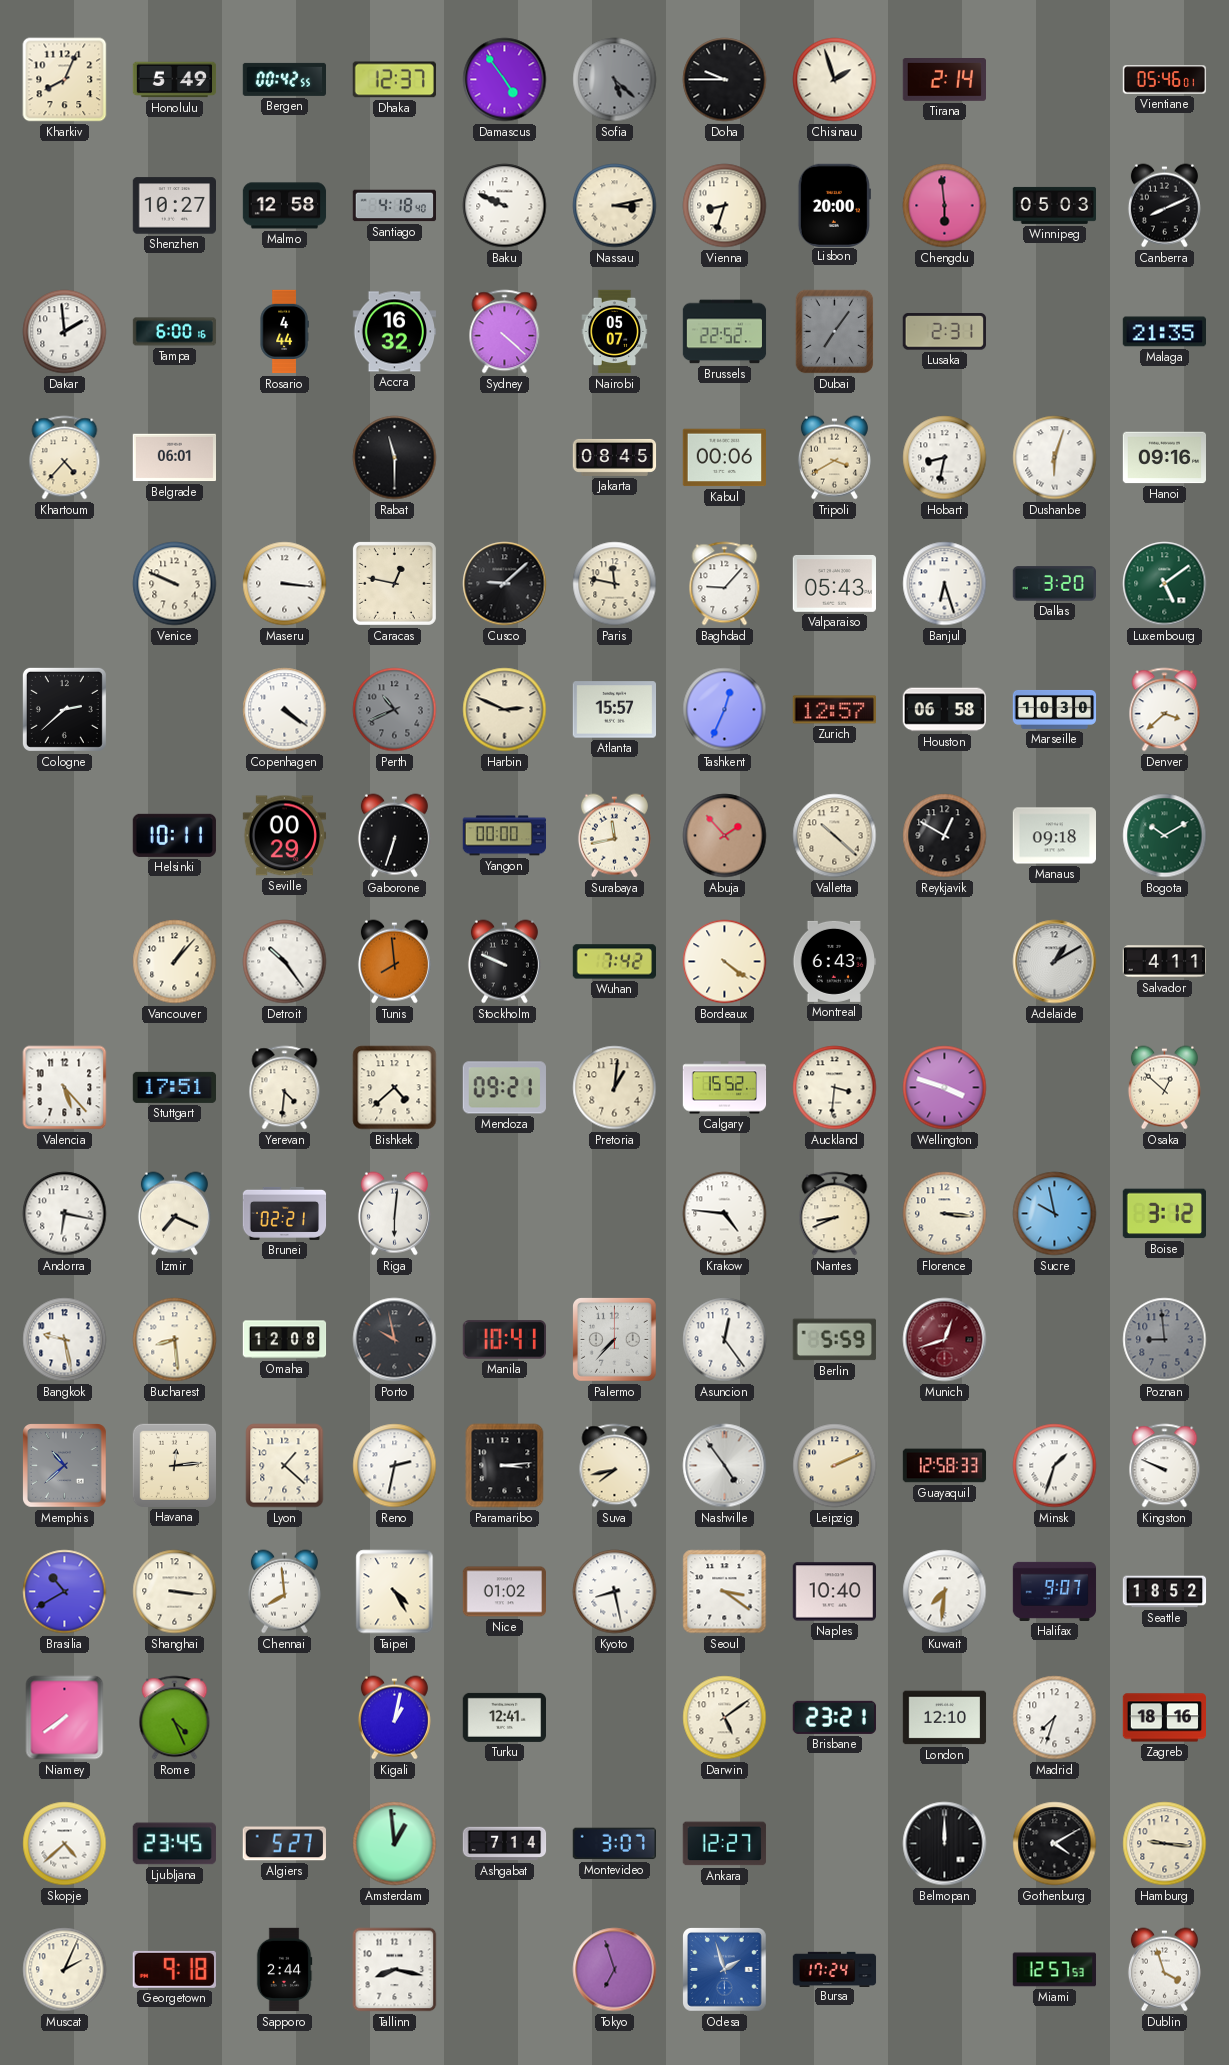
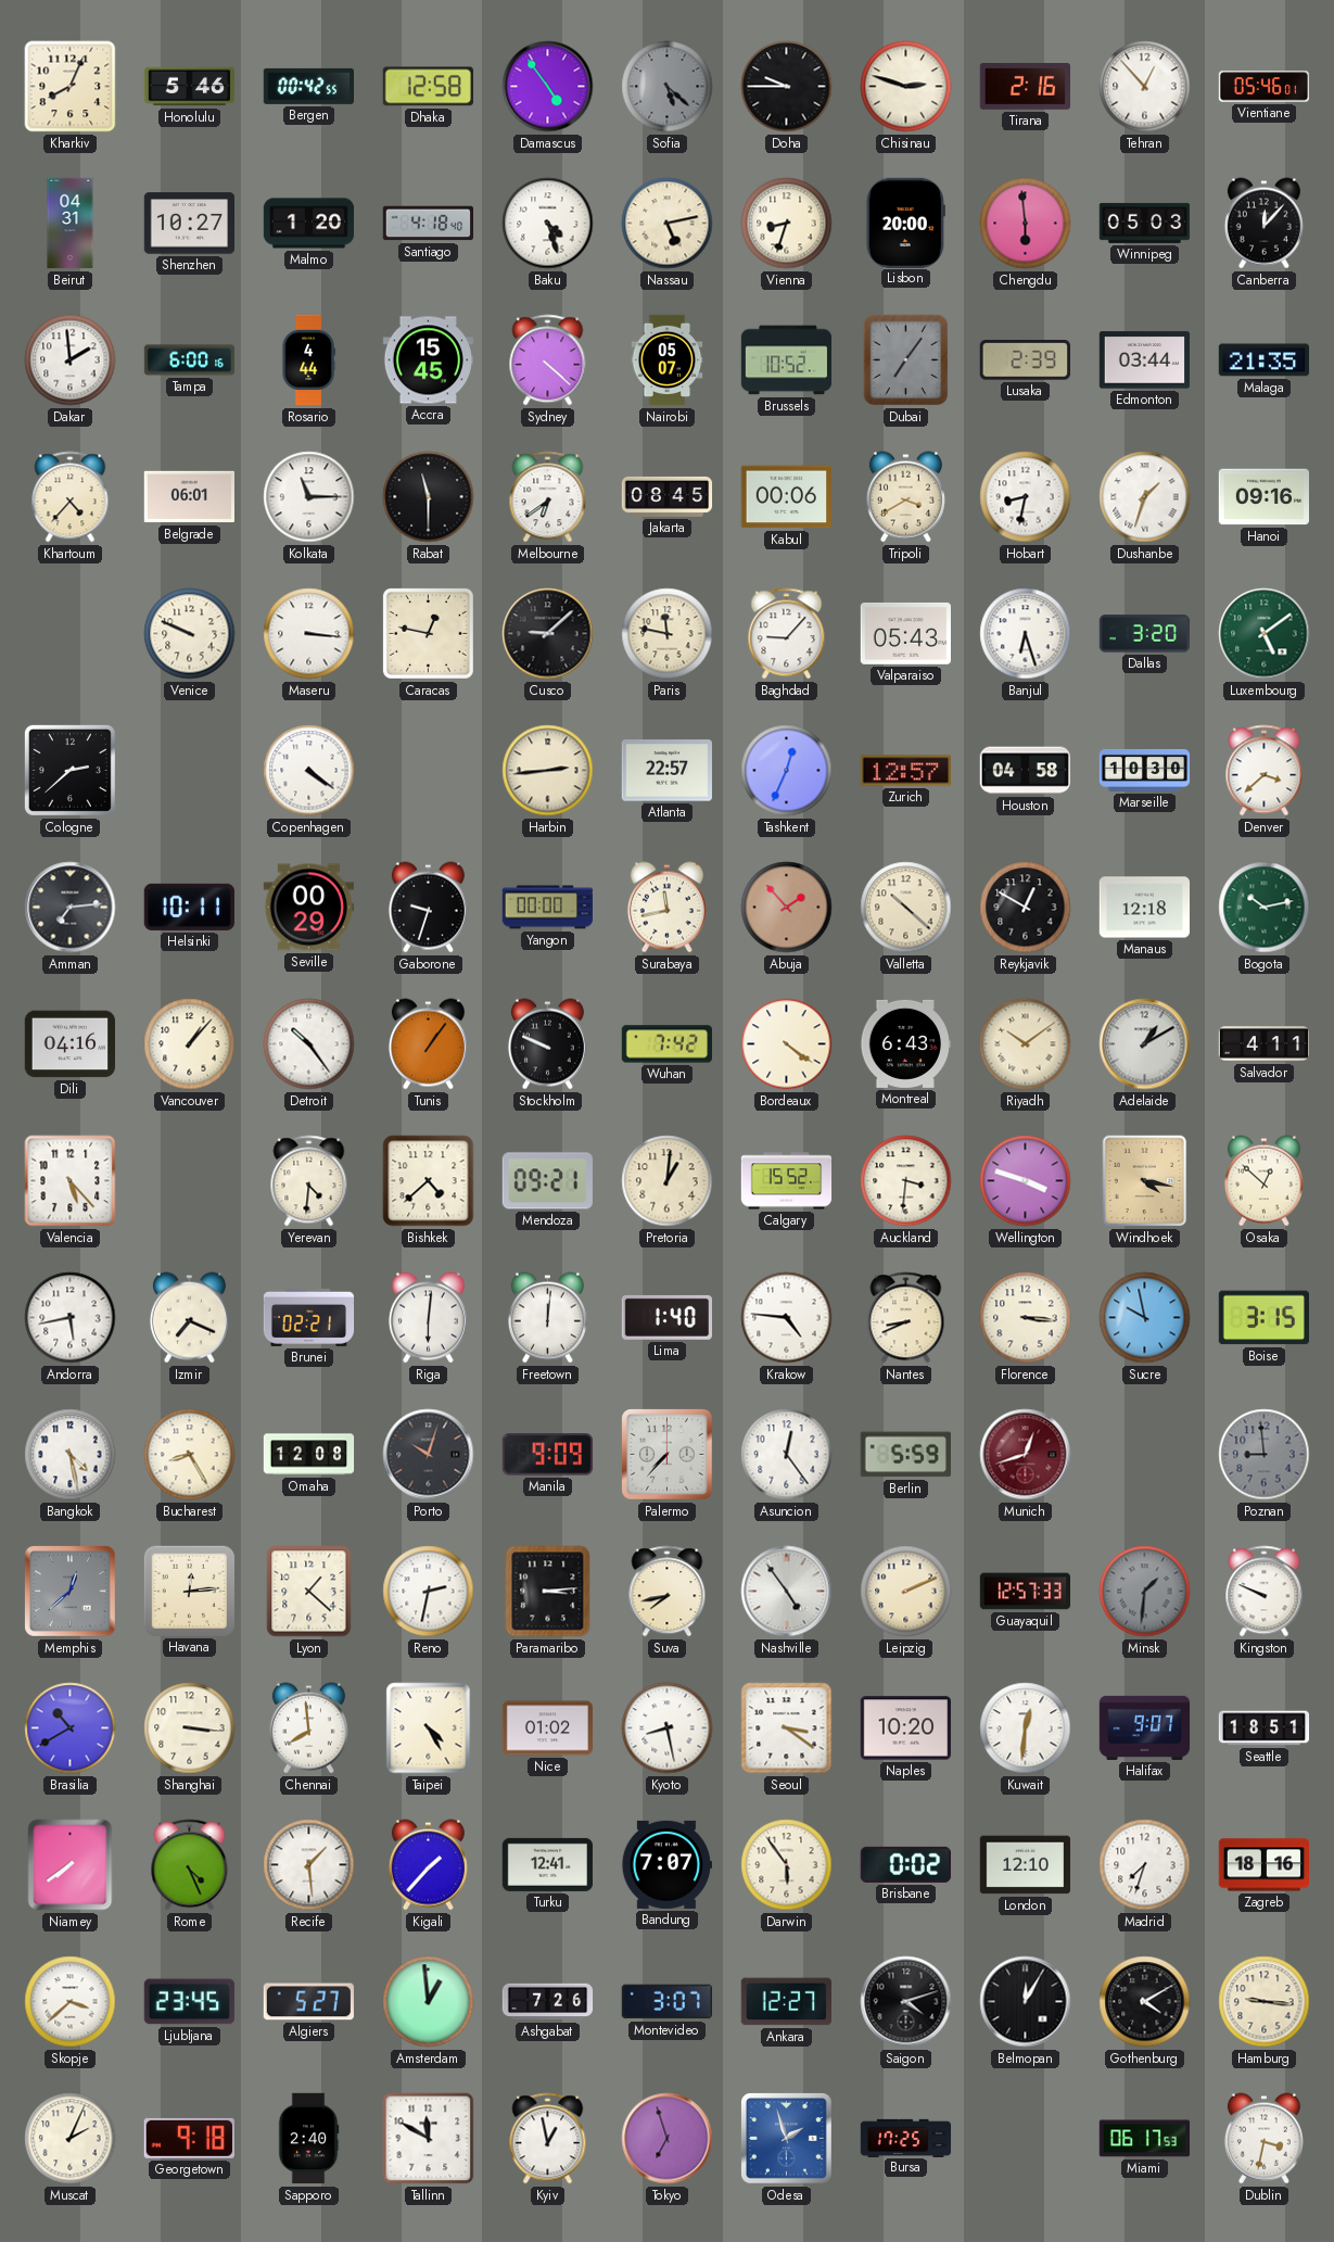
Honolulu: 5:49 -> 5:46
Dhaka: 12:37 -> 12:58
Chisinau: 1:57 -> 2:48
Tirana: 2:14 -> 2:16
Tehran: none -> 12:53
Beirut: none -> 04:31
Malmo: 12:58 -> 1:20
Baku: 9:49 -> 4:27
Nassau: 3:13 -> 5:13
Canberra: 8:11 -> 12:07
Accra: 16:32 -> 15:45
Brussels: 22:52 -> 10:52
Lusaka: 2:31 -> 2:39
Edmonton: none -> 03:44
Kolkata: none -> 11:15
Melbourne: none -> 6:39
Dushanbe: 6:03 -> 1:33
Perth: 10:41 -> none
Harbin: 2:49 -> 2:44
Atlanta: 15:57 -> 22:57
Houston: 06:58 -> 04:58
Amman: none -> 7:14
Gaborone: 6:33 -> 9:33
Manaus: 09:18 -> 12:18
Bogota: 10:10 -> 10:13
Dili: none -> 04:16
Tunis: 7:59 -> 1:06
Riyadh: none -> 10:09
Stuttgart: 17:51 -> none
Windhoek: none -> 4:17
Andorra: 6:17 -> 5:43
Freetown: none -> 12:01
Lima: none -> 1:40
Boise: 3:12 -> 3:15
Bangkok: 9:28 -> 4:28
Bucharest: 8:29 -> 8:25
Porto: 9:58 -> 10:03
Manila: 10:41 -> 9:09
Memphis: 10:38 -> 12:38
Guayaquil: 12:58 -> 12:57
Minsk: 1:33 -> 1:31
Minsk dial: white -> grey
Naples: 10:40 -> 10:20
Kuwait: 7:31 -> 12:31
Seattle: 18:52 -> 18:51
Recife: none -> 1:29
Kigali: 1:02 -> 1:37
Bandung: none -> 7:07
Darwin: 5:09 -> 5:54
Brisbane: 23:21 -> 0:02
Skopje: 4:38 -> 3:38
Ashgabat: 7:14 -> 7:26
Saigon: none -> 4:12
Belmopan: 12:00 -> 12:05
Sapporo: 2:44 -> 2:40
Tallinn: 8:17 -> 11:50
Kyiv: none -> 12:58
Bursa: 17:24 -> 17:25
Miami: 12:57 -> 06:17
Dublin: 3:57 -> 3:32
